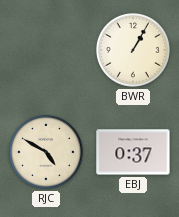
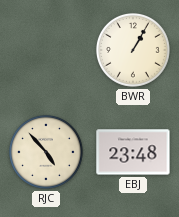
RJC: 4:50 -> 4:53
EBJ: 0:37 -> 23:48
